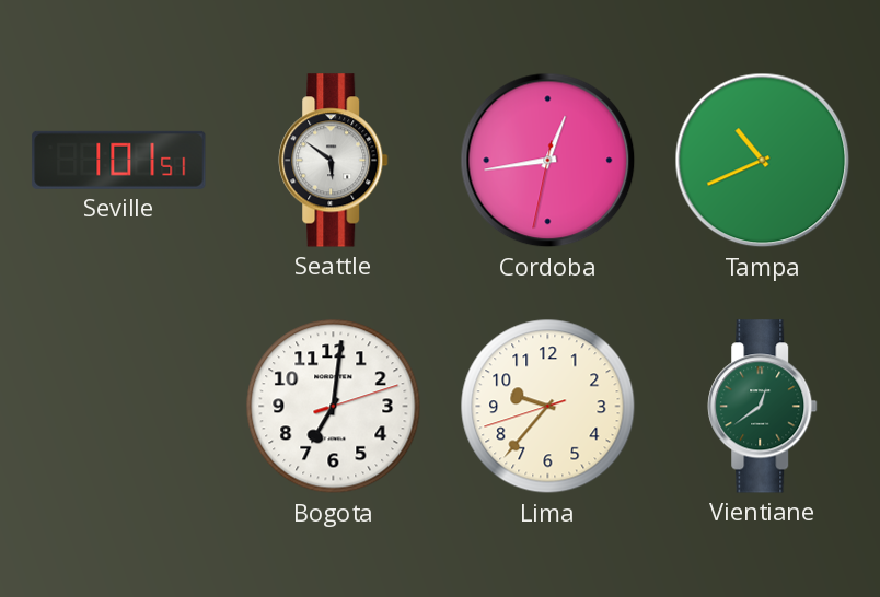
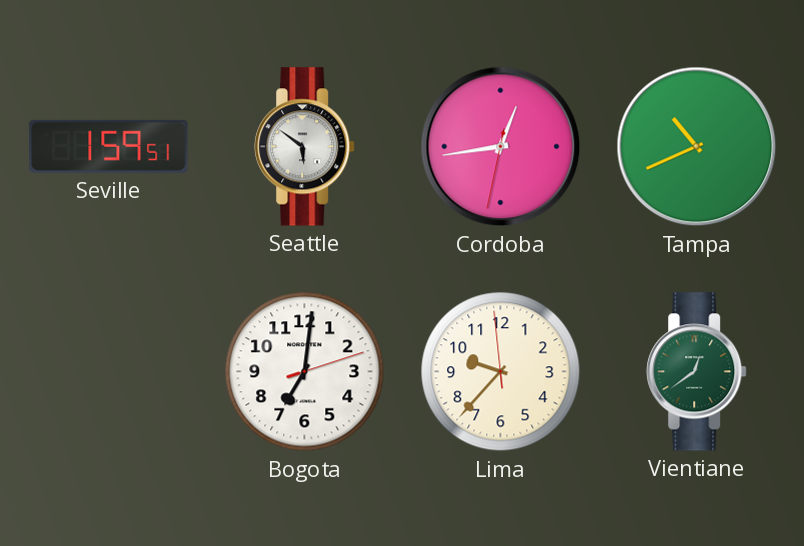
Seville: 1:01 -> 1:59
Lima: 9:36:42 -> 9:36:59
